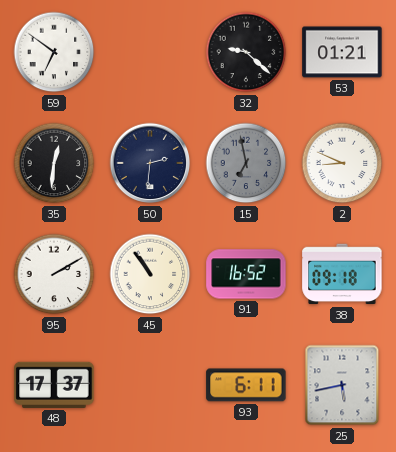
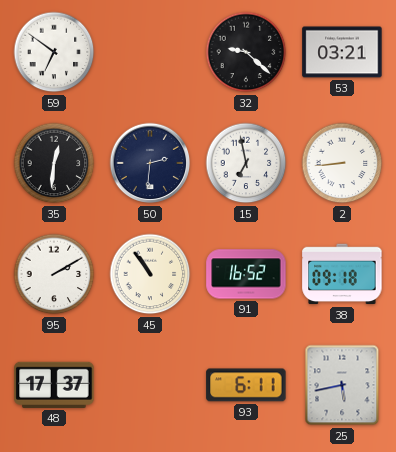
53: 01:21 -> 03:21
15 dial: grey -> white
2: 8:49 -> 8:44
